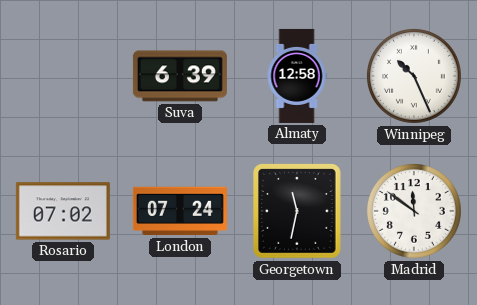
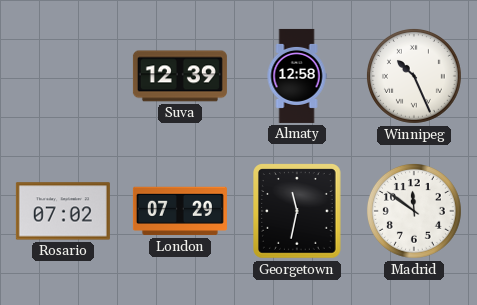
Suva: 6:39 -> 12:39
London: 07:24 -> 07:29
